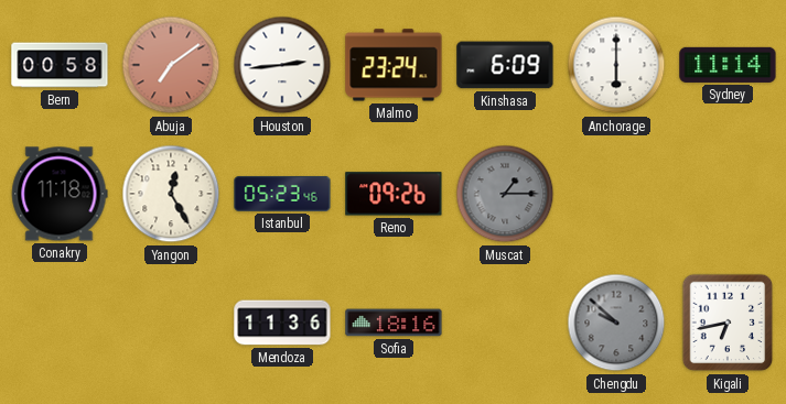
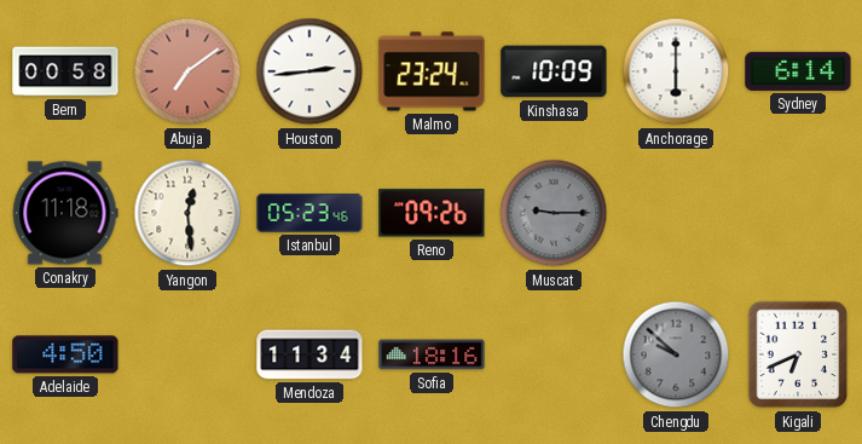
Kinshasa: 6:09 -> 10:09
Sydney: 11:14 -> 6:14
Yangon: 12:25 -> 12:29
Muscat: 1:15 -> 9:15
Adelaide: none -> 4:50
Mendoza: 11:36 -> 11:34
Kigali: 6:43 -> 6:41
